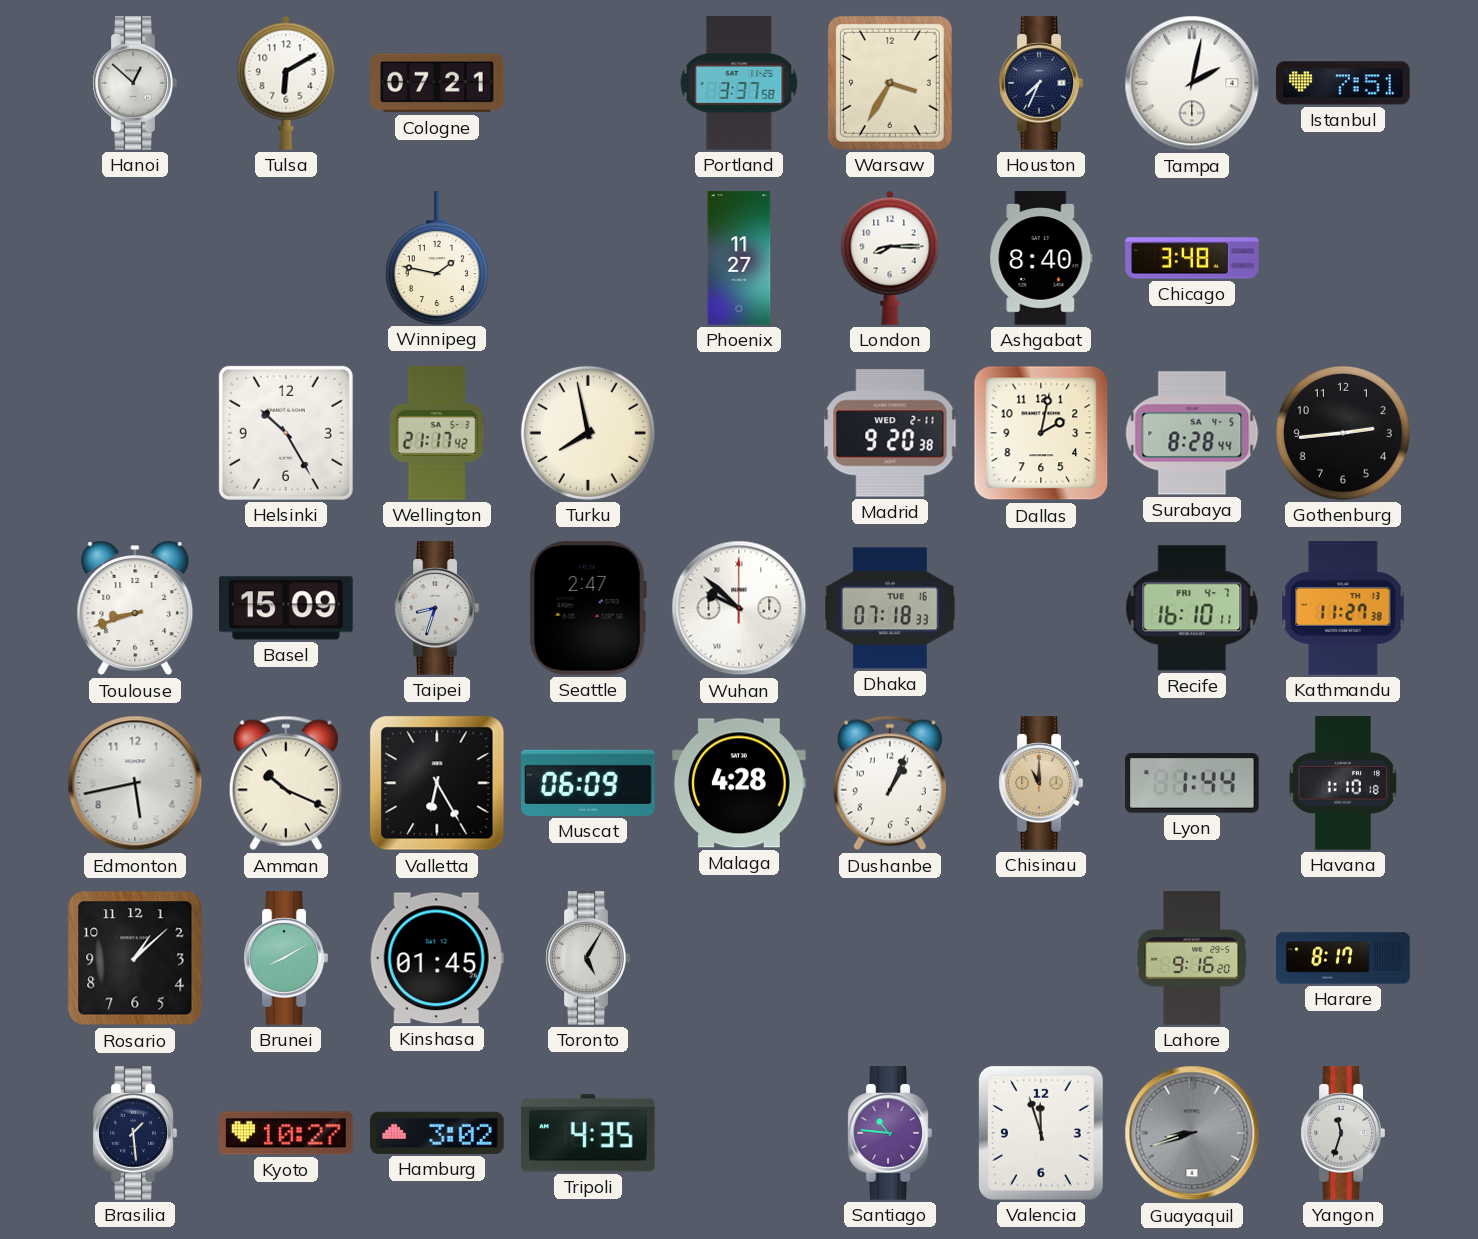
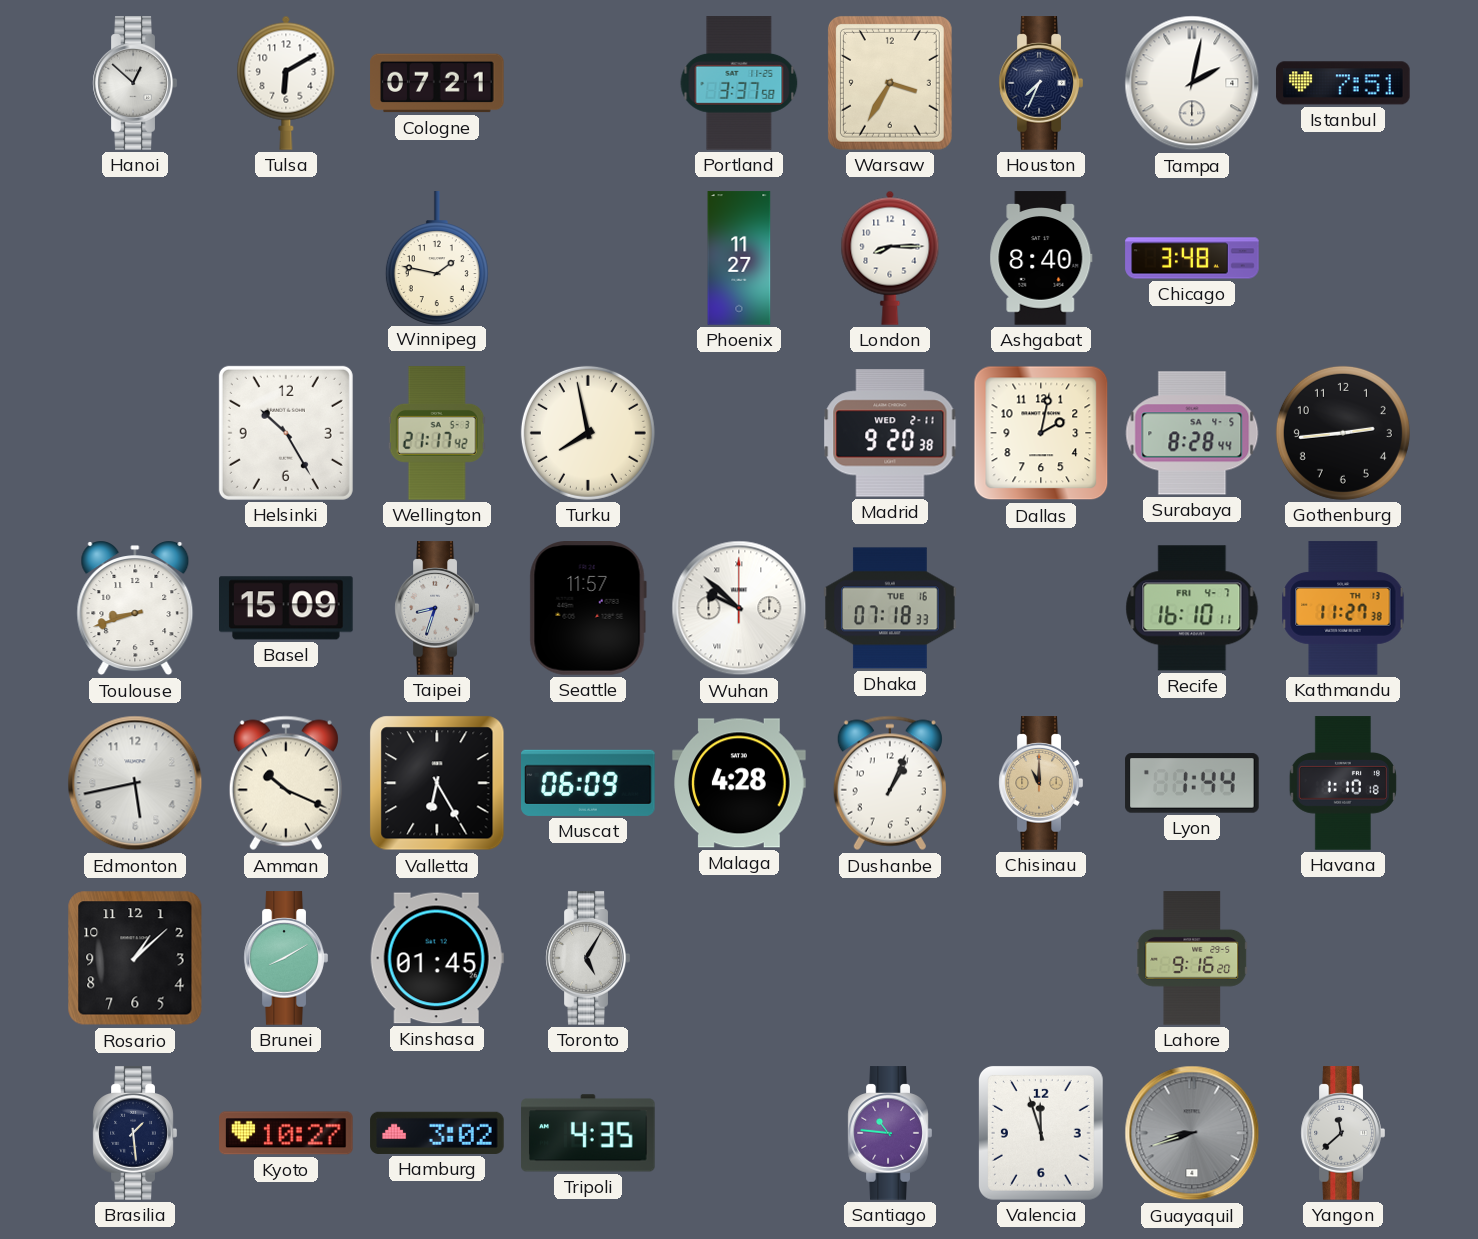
Seattle: 2:47 -> 11:57
Harare: 8:17 -> none
Yangon: 11:33 -> 11:38
